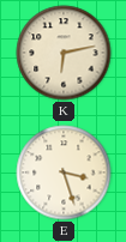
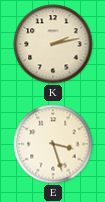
K: 6:13 -> 2:13
